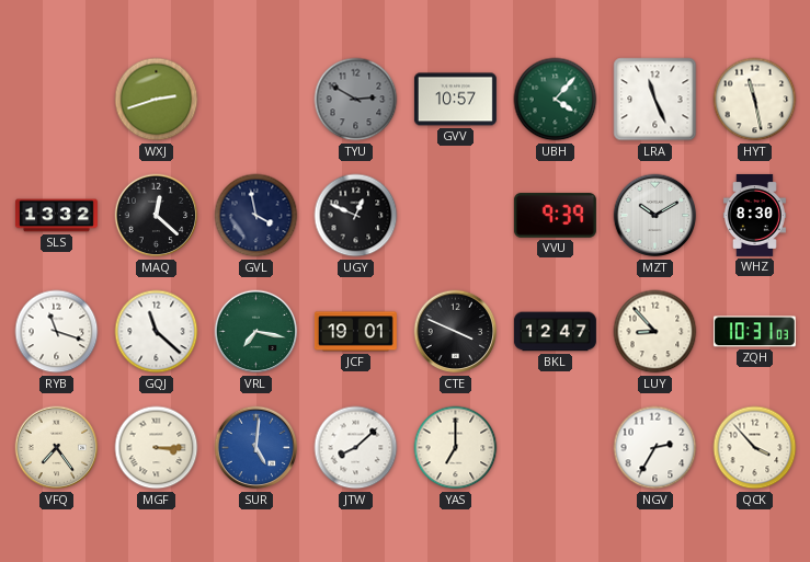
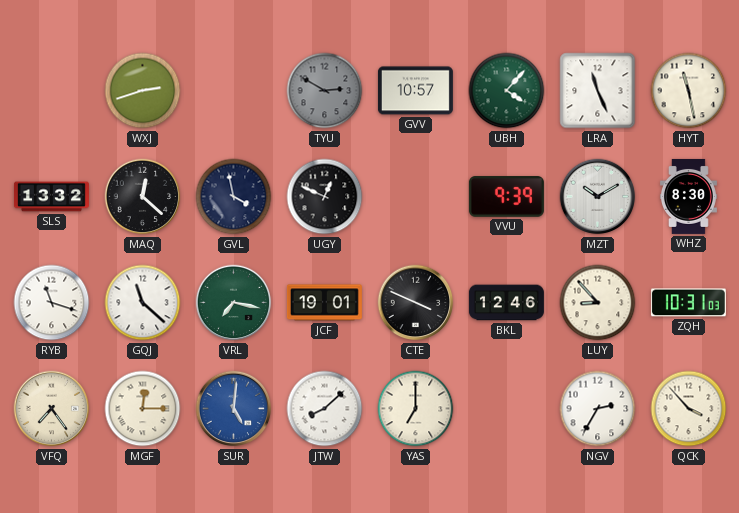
BKL: 12:47 -> 12:46
MGF: 3:15 -> 12:15
